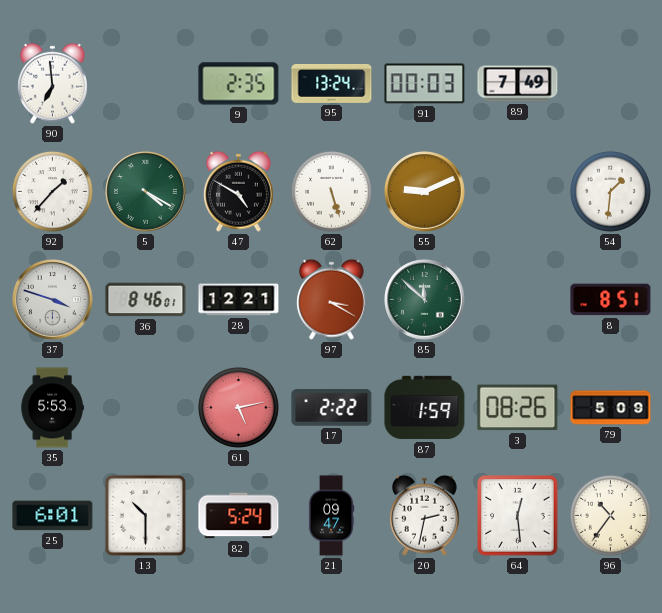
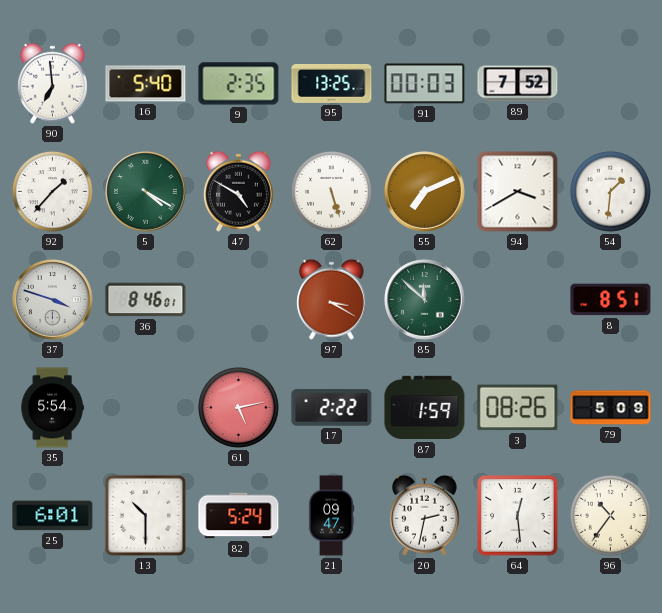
16: none -> 5:40
95: 13:24 -> 13:25
89: 7:49 -> 7:52
55: 9:11 -> 7:11
94: none -> 3:40
28: 12:21 -> none
35: 5:53 -> 5:54
